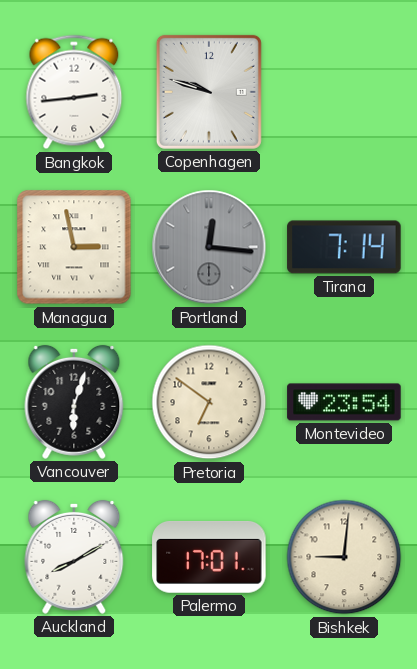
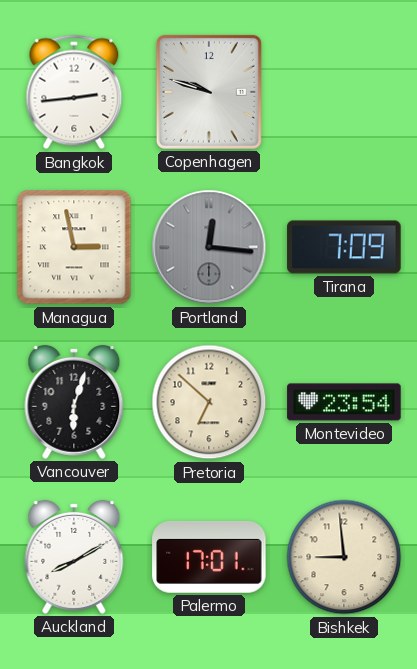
Tirana: 7:14 -> 7:09
Pretoria: 6:51 -> 6:52
Bishkek: 9:01 -> 8:59
